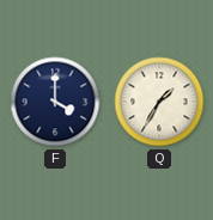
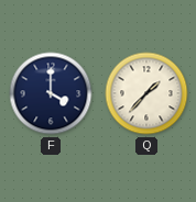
Q: 1:35 -> 1:37
